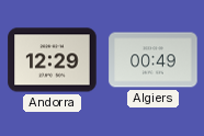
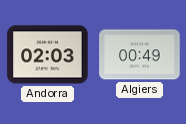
Andorra: 12:29 -> 02:03
